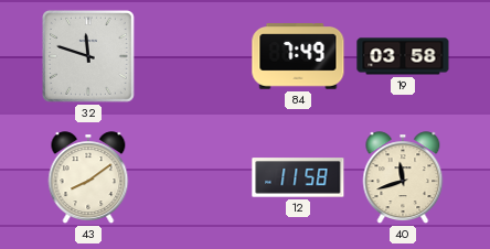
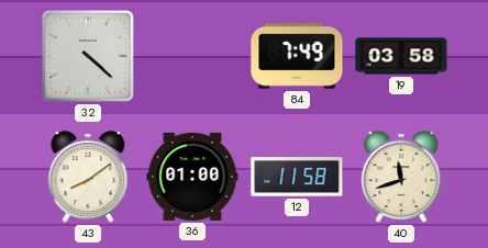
32: 11:48 -> 4:22
36: none -> 01:00
